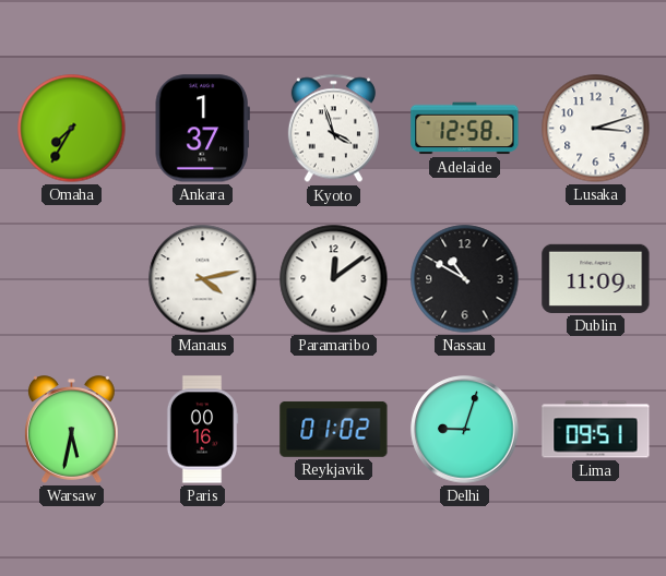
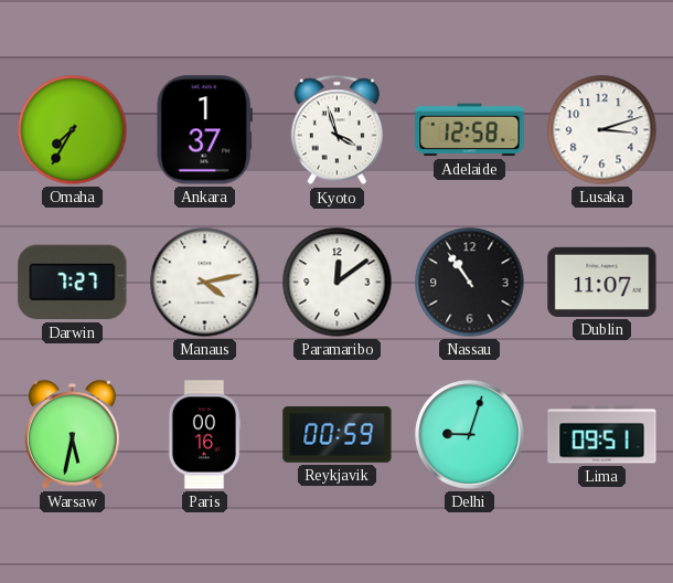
Darwin: none -> 7:27
Nassau: 10:50 -> 10:54
Dublin: 11:09 -> 11:07
Reykjavik: 01:02 -> 00:59
